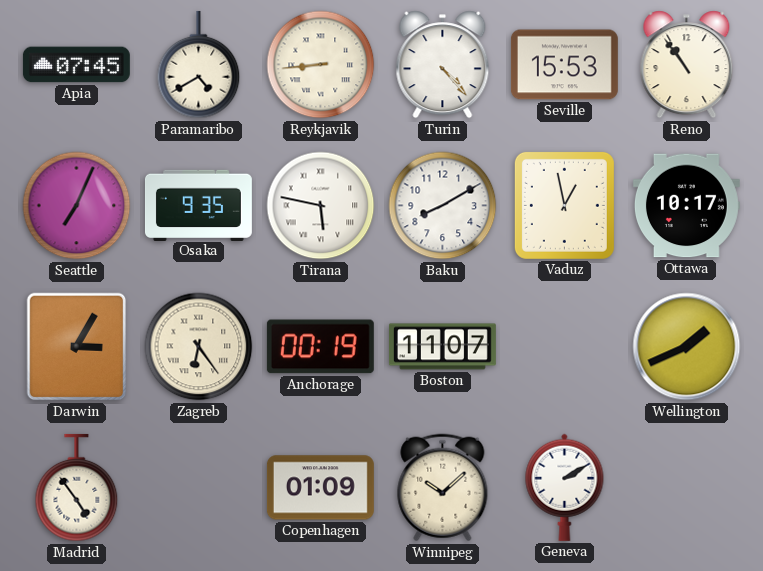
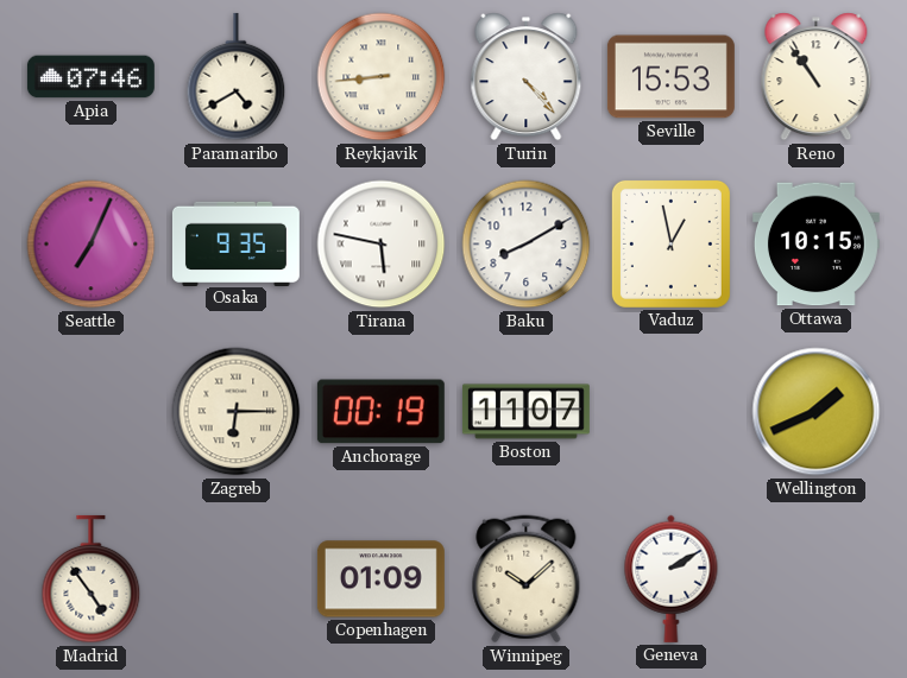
Apia: 07:45 -> 07:46
Ottawa: 10:17 -> 10:15
Darwin: 3:05 -> none
Zagreb: 6:24 -> 6:15
